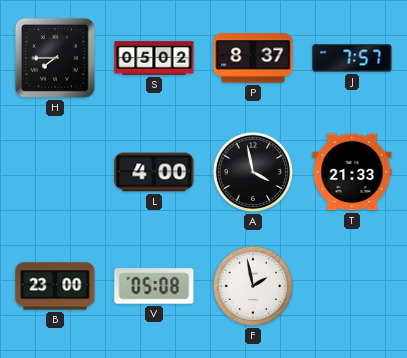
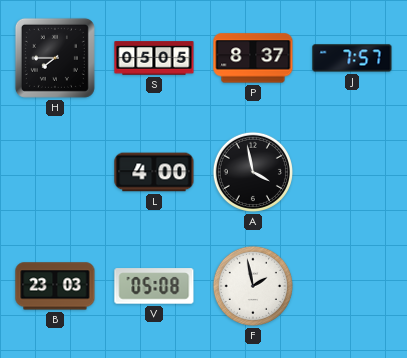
S: 05:02 -> 05:05
T: 21:33 -> none
B: 23:00 -> 23:03
